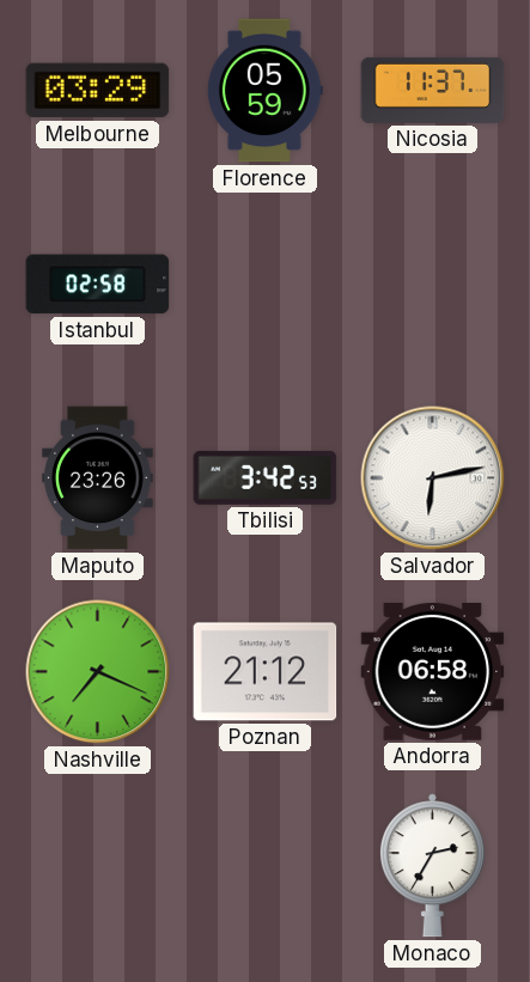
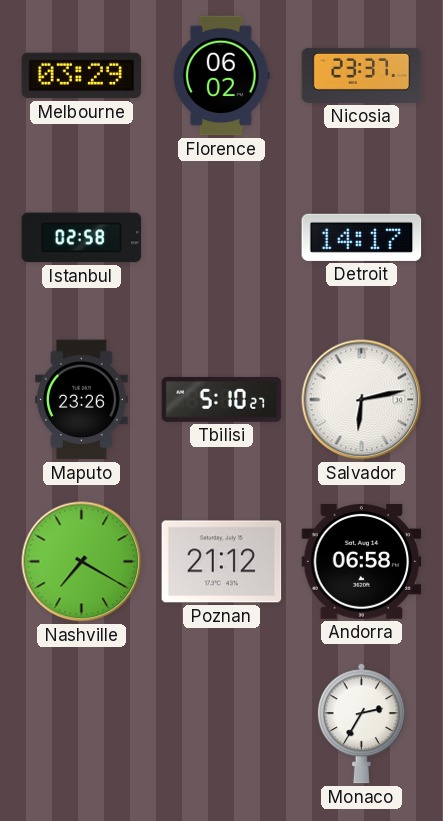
Florence: 05:59 -> 06:02
Nicosia: 11:37 -> 23:37
Detroit: none -> 14:17
Tbilisi: 3:42 -> 5:10
Nashville: 7:19 -> 7:20
